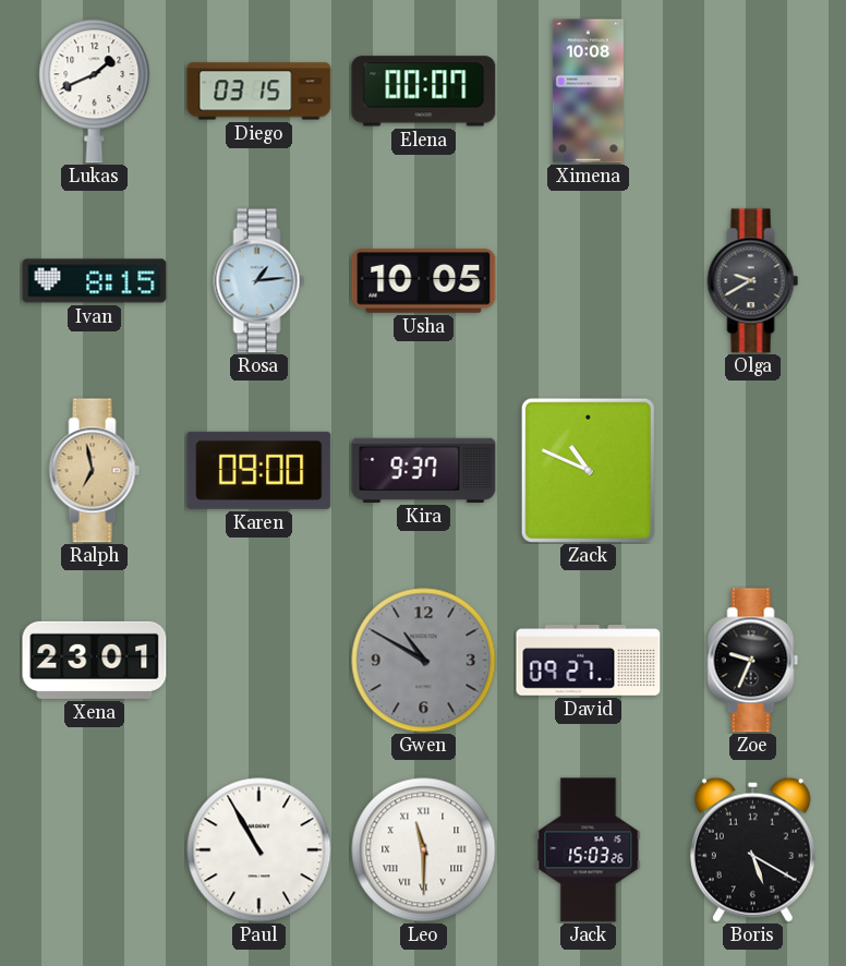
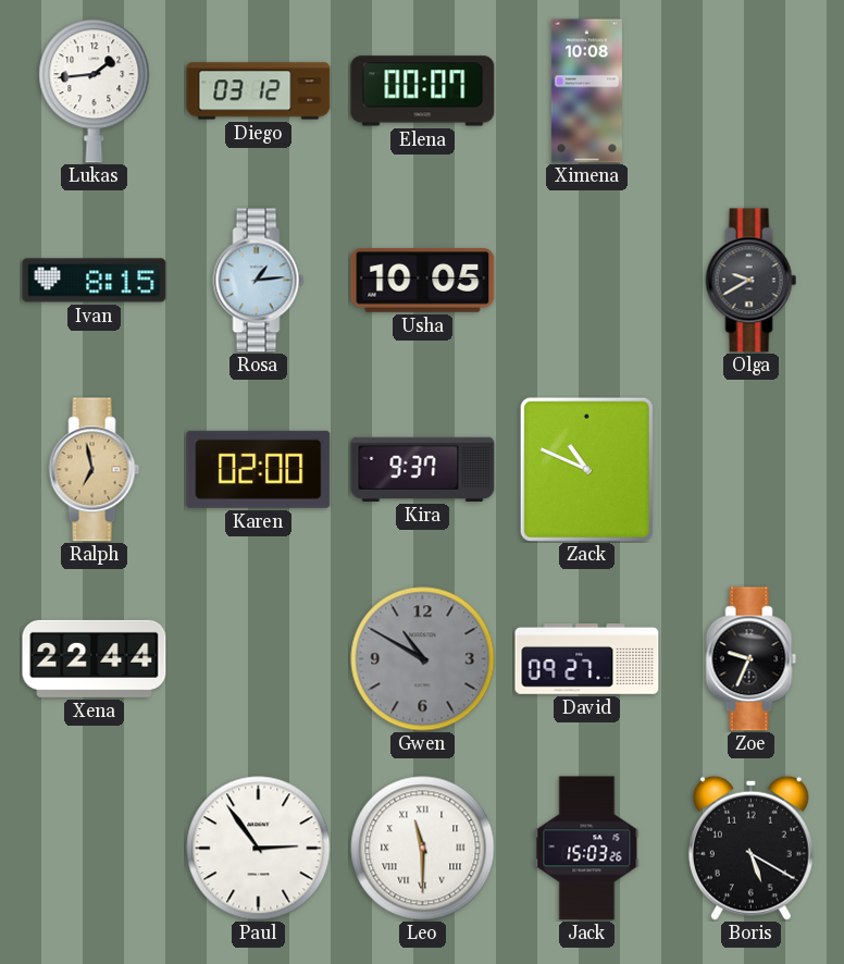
Lukas: 1:41 -> 1:44
Diego: 03:15 -> 03:12
Karen: 09:00 -> 02:00
Xena: 23:01 -> 22:44
Paul: 10:55 -> 2:54
